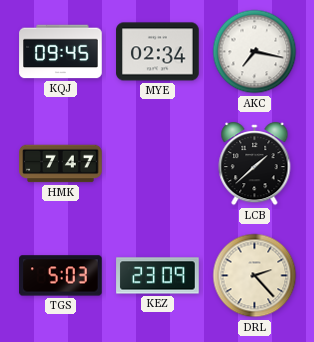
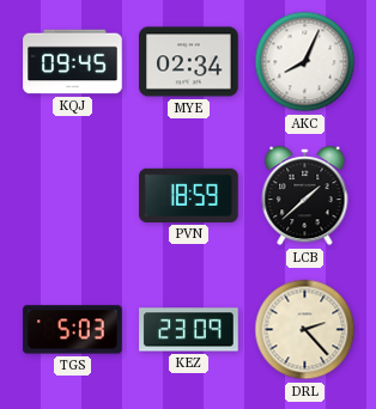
AKC: 7:17 -> 8:04
HMK: 7:47 -> none
PVN: none -> 18:59
